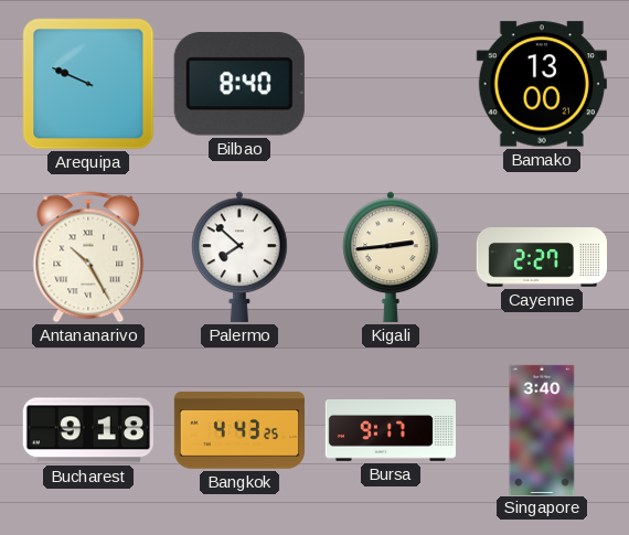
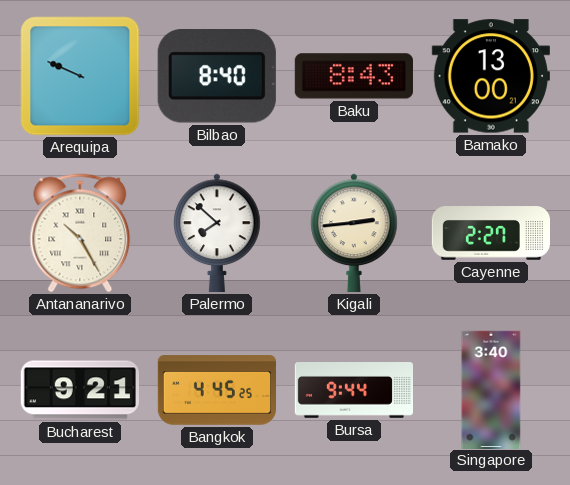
Baku: none -> 8:43
Bucharest: 9:18 -> 9:21
Bangkok: 4:43 -> 4:45
Bursa: 9:17 -> 9:44
